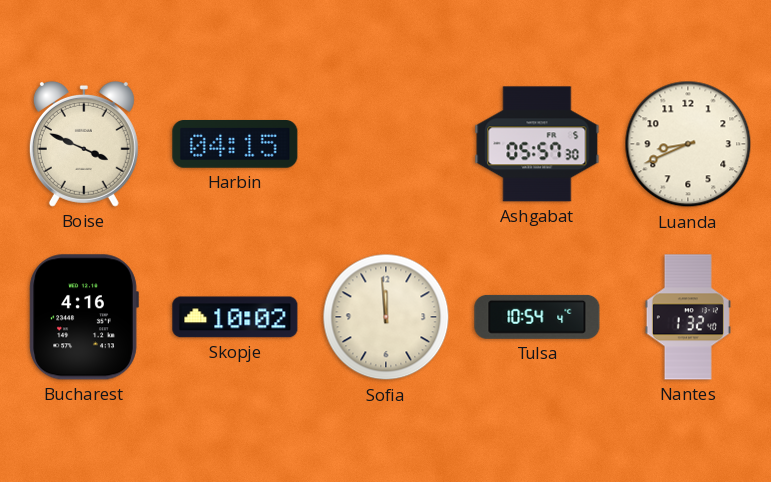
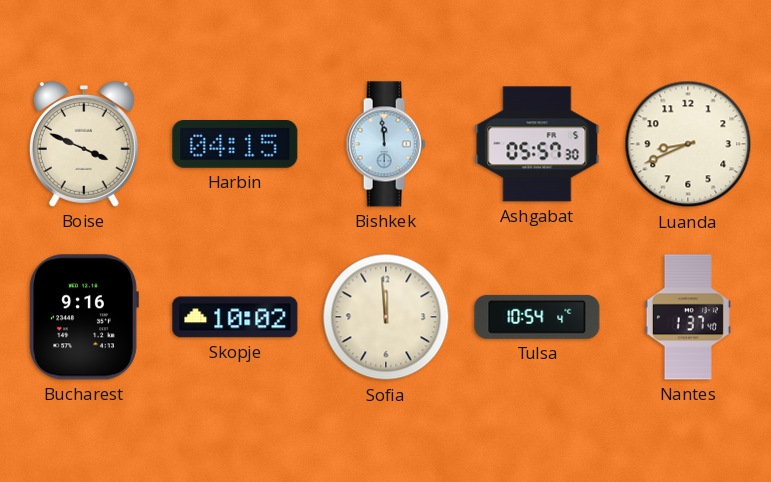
Bishkek: none -> 11:59
Bucharest: 4:16 -> 9:16
Nantes: 1:32 -> 1:37
